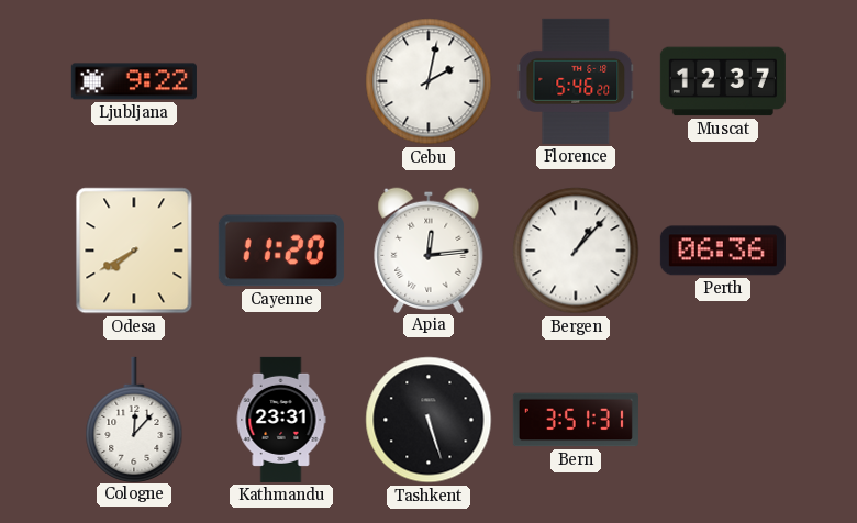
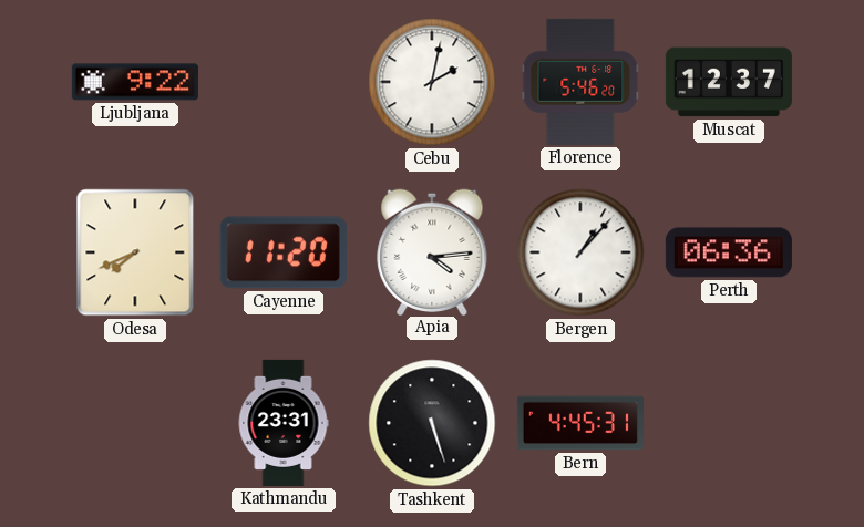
Odesa: 7:40 -> 7:41
Apia: 12:14 -> 4:14
Cologne: 12:07 -> none
Bern: 3:51 -> 4:45
